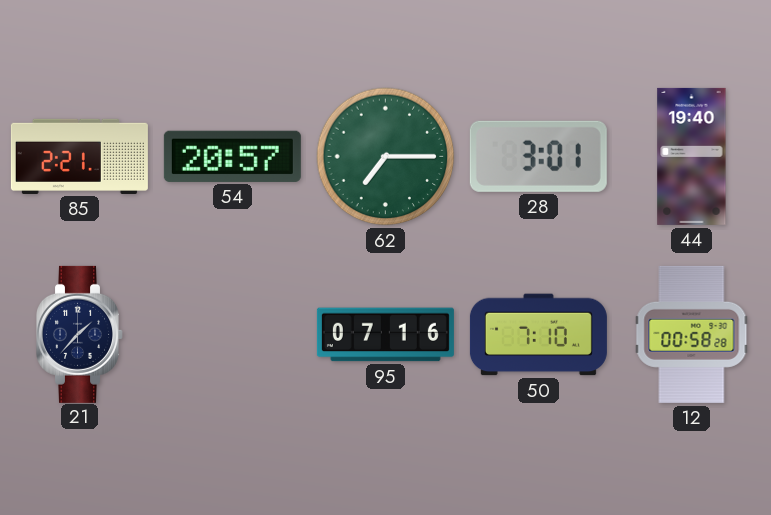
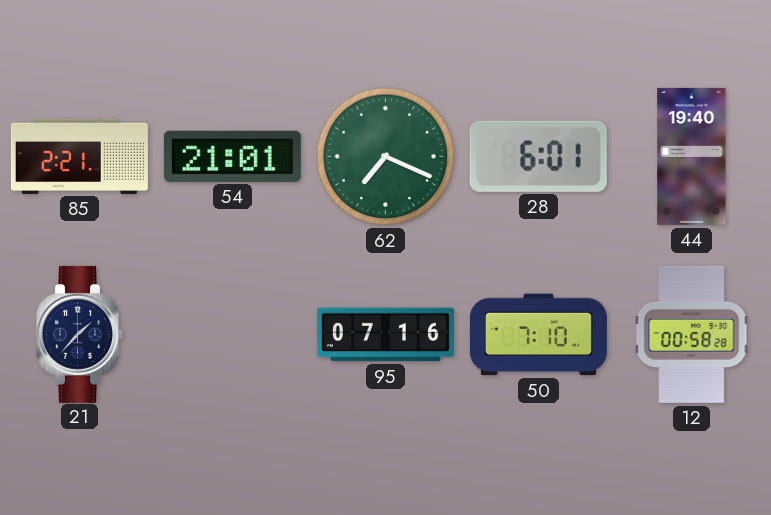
54: 20:57 -> 21:01
62: 7:15 -> 7:19
28: 3:01 -> 6:01
